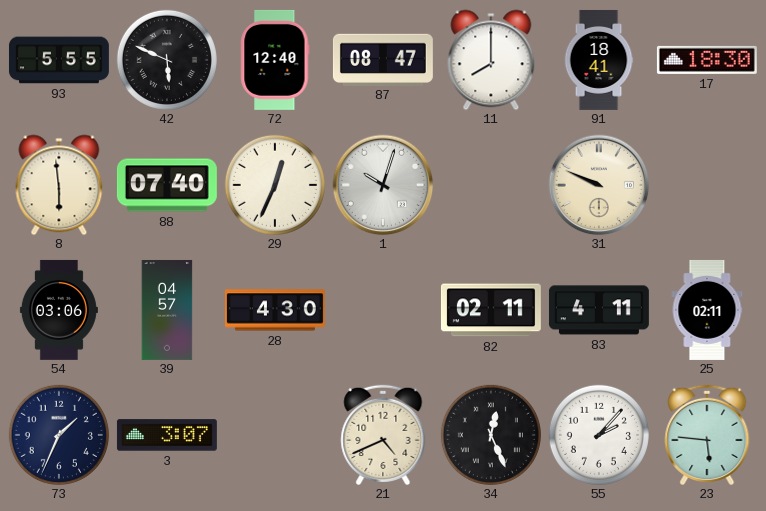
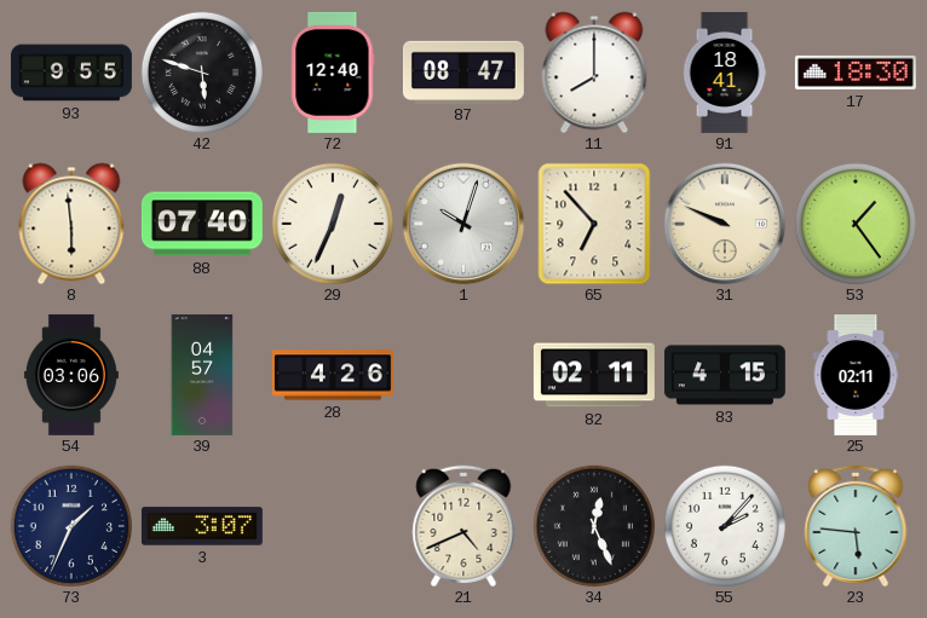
93: 5:55 -> 9:55
42: 5:49 -> 5:48
65: none -> 6:53
53: none -> 1:24
28: 4:30 -> 4:26
83: 4:11 -> 4:15
